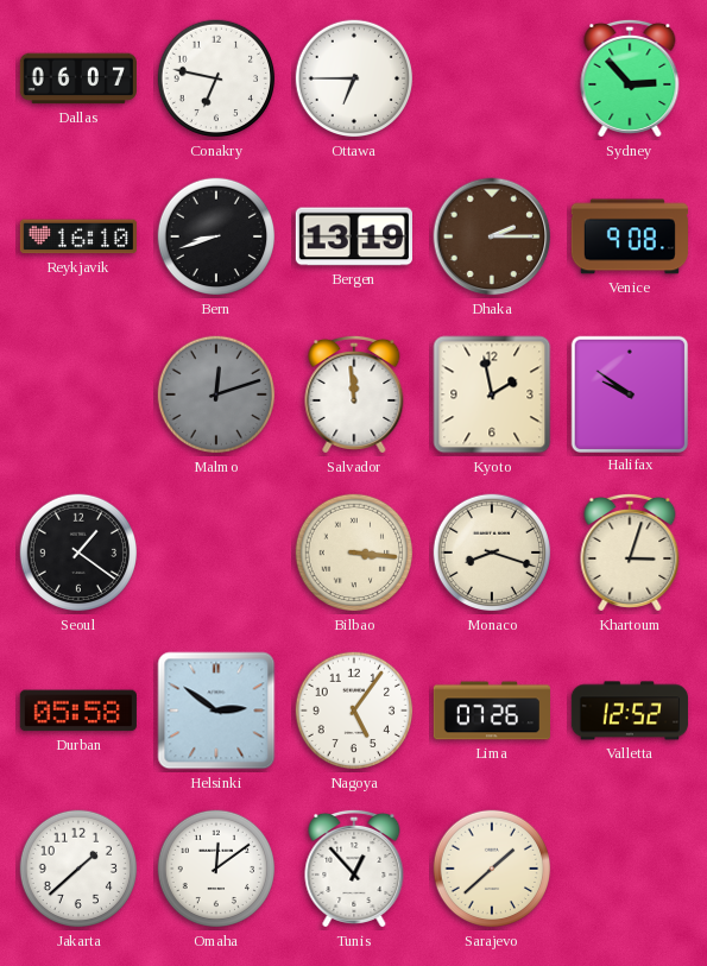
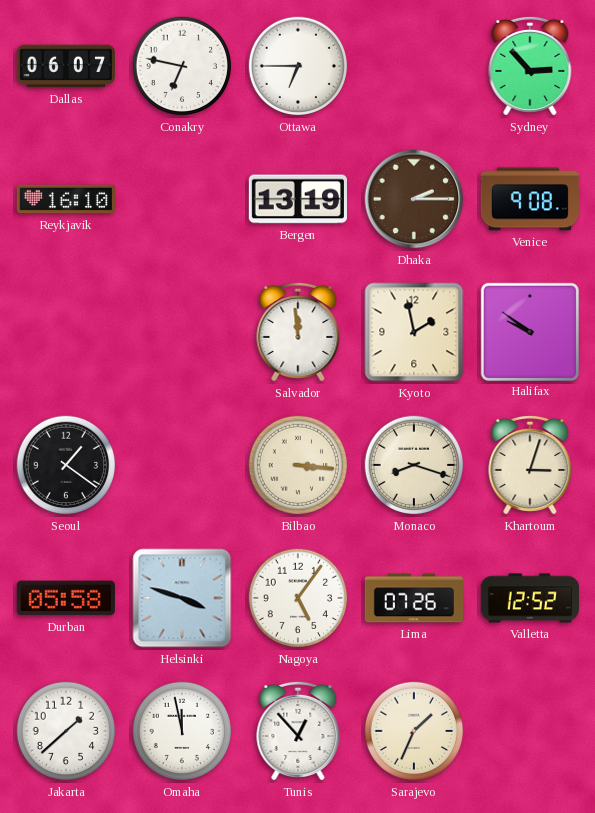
Bern: 8:42 -> none
Malmo: 12:12 -> none
Helsinki: 2:51 -> 3:48
Omaha: 12:09 -> 11:58
Sarajevo: 1:38 -> 1:34
